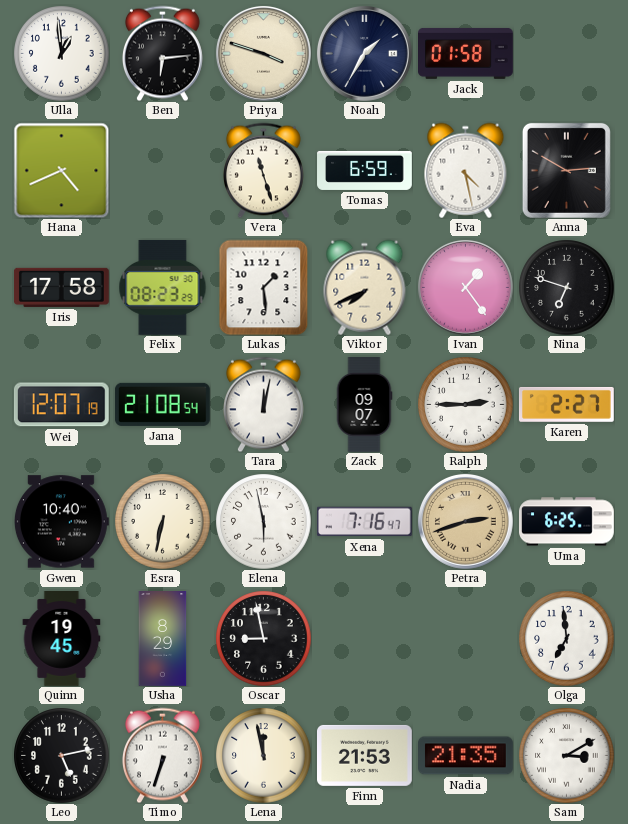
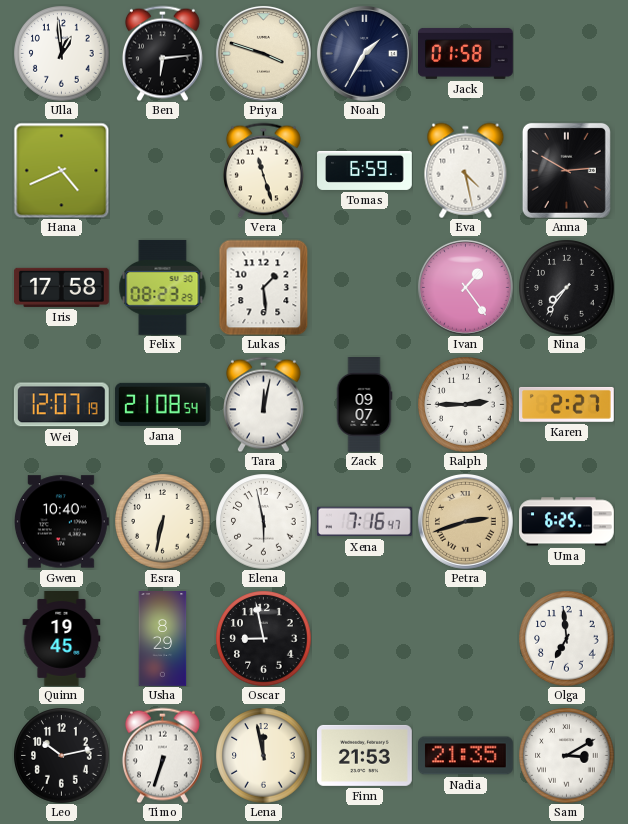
Viktor: 7:41 -> none
Nina: 6:48 -> 7:36
Leo: 5:13 -> 10:13
